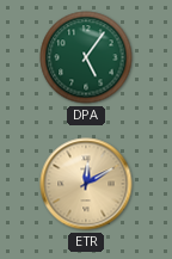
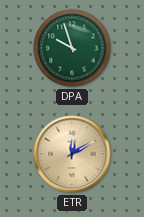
DPA: 5:06 -> 9:57
